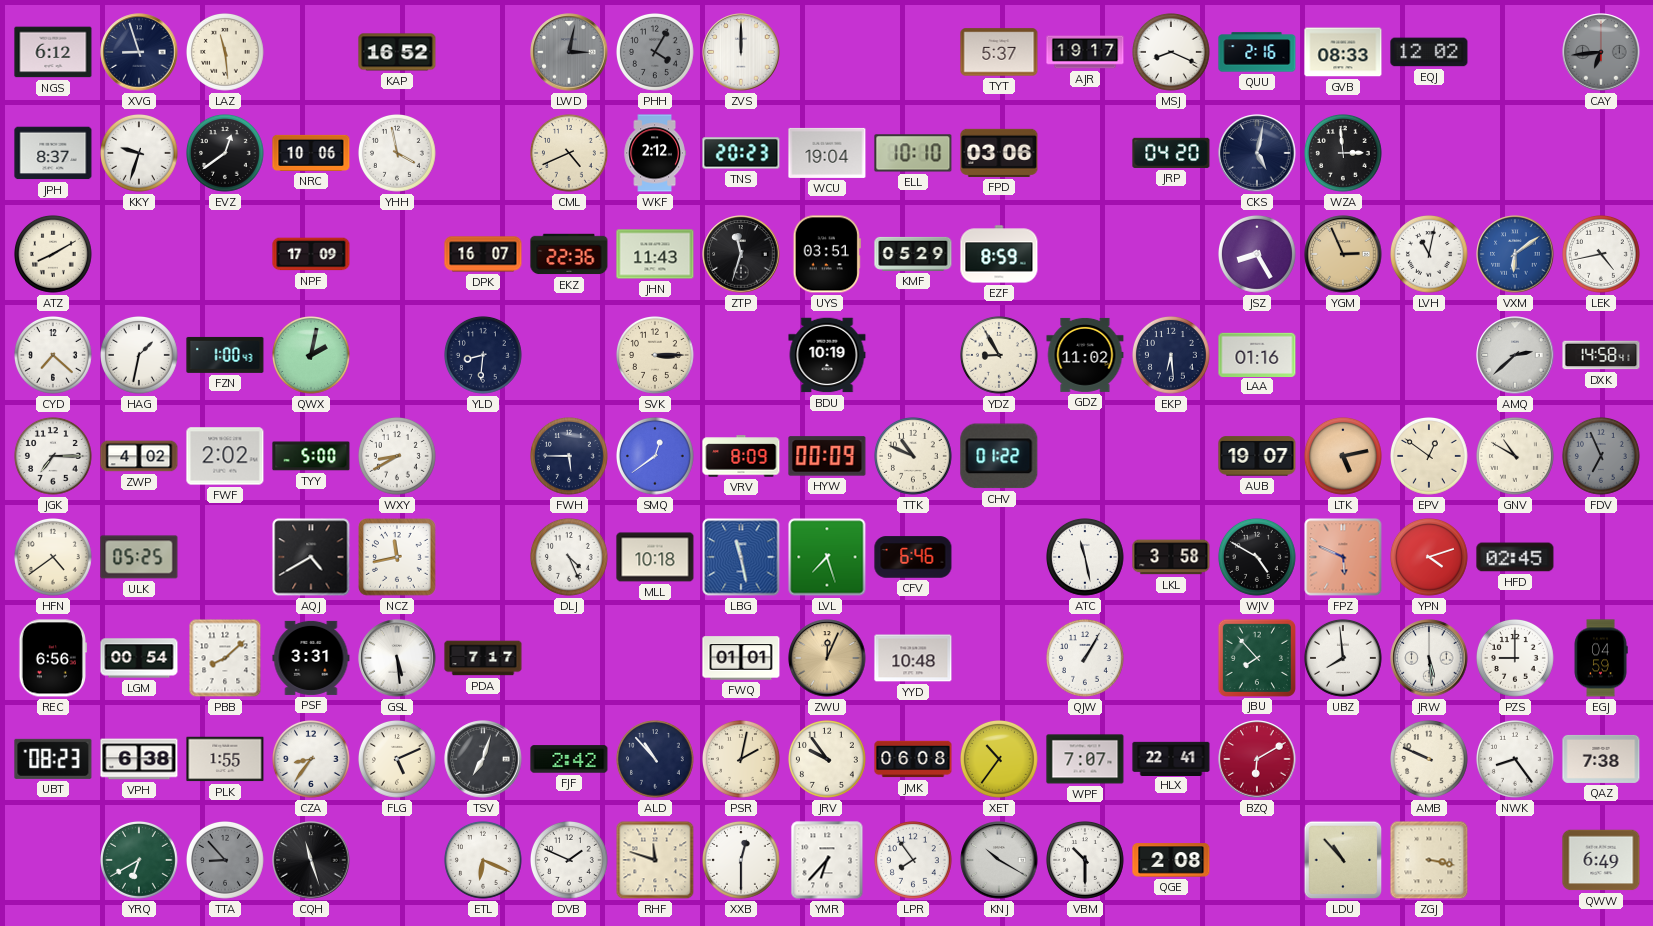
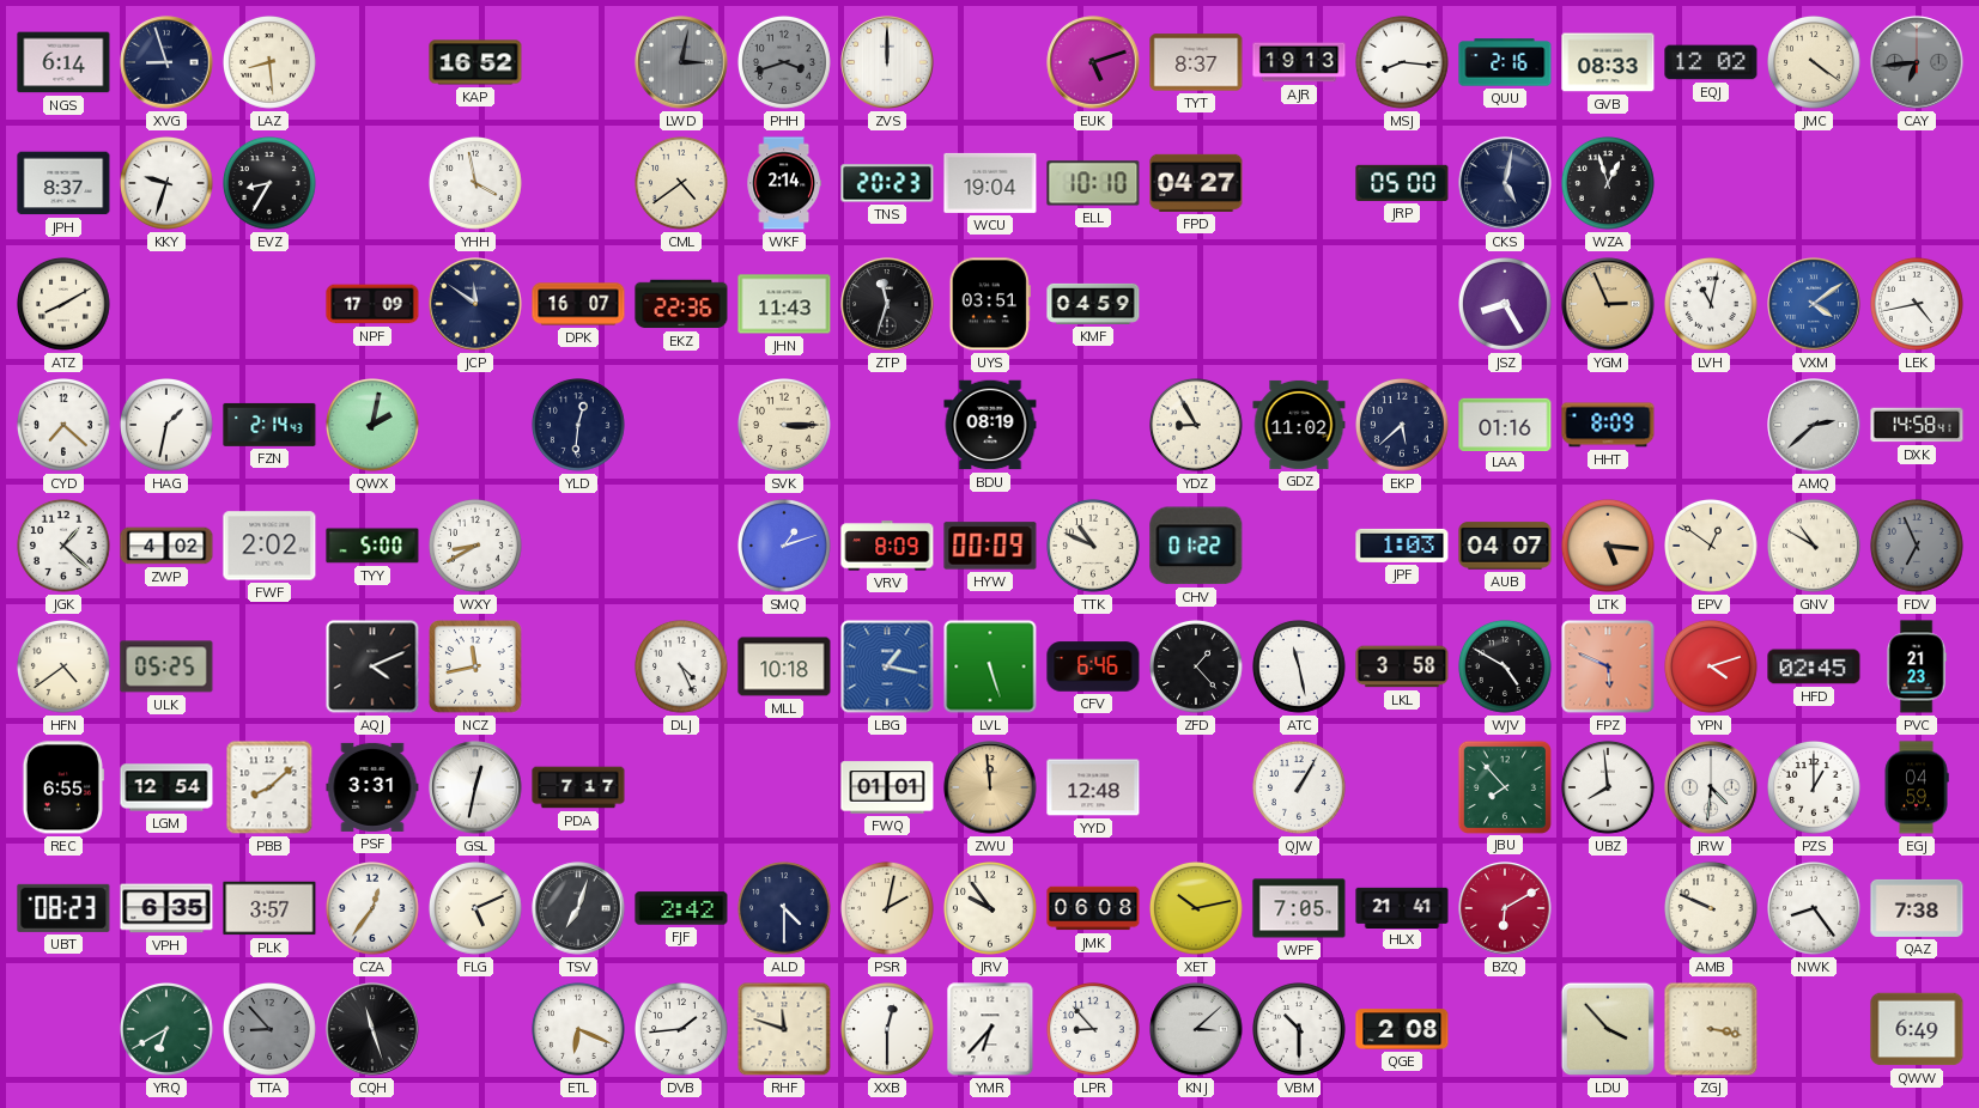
NGS: 6:12 -> 6:14
LAZ: 11:29 -> 8:29
PHH: 4:05 -> 3:42
EUK: none -> 5:12
TYT: 5:37 -> 8:37
AJR: 19:17 -> 19:13
MSJ: 8:19 -> 8:16
JMC: none -> 4:21
EVZ: 12:39 -> 8:35
NRC: 10:06 -> none
CML: 4:41 -> 4:39
WKF: 2:12 -> 2:14
FPD: 03:06 -> 04:27
JRP: 04:20 -> 05:00
WZA: 2:59 -> 12:57
JCP: none -> 11:51
KMF: 05:29 -> 04:59
EZF: 8:59 -> none
VXM: 6:09 -> 4:09
FZN: 1:00 -> 2:14
YLD: 8:31 -> 12:31
BDU: 10:19 -> 08:19
EKP: 6:29 -> 5:38
HHT: none -> 8:09
JGK: 7:15 -> 1:22
FWH: 5:45 -> none
SMQ: 12:39 -> 1:12
JPF: none -> 1:03
AUB: 19:07 -> 04:07
LTK: 5:13 -> 5:16
AQJ: 4:40 -> 4:11
LBG: 11:28 -> 1:17
LVL: 7:27 -> 5:27
ZFD: none -> 1:23
PVC: none -> 21:23
REC: 6:56 -> 6:55
LGM: 00:54 -> 12:54
GSL: 5:29 -> 12:32
ZWU: 12:04 -> 11:59
YYD: 10:48 -> 12:48
JRW: 5:29 -> 4:31
PZS: 9:00 -> 1:00
VPH: 6:38 -> 6:35
PLK: 1:55 -> 3:57
CZA: 8:36 -> 12:36
ALD: 10:53 -> 4:30
XET: 10:36 -> 10:13
WPF: 7:07 -> 7:05
HLX: 22:41 -> 21:41
DVB: 1:49 -> 1:44
LPR: 7:54 -> 8:53
KNJ: 10:20 -> 3:08
LDU: 10:53 -> 3:53
